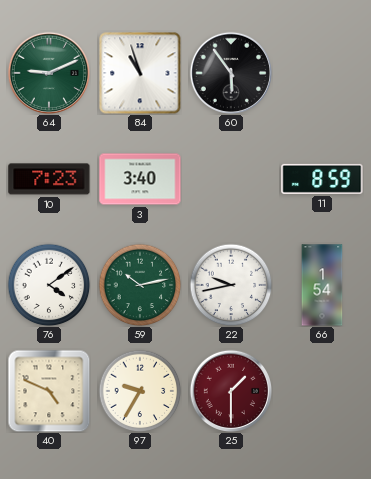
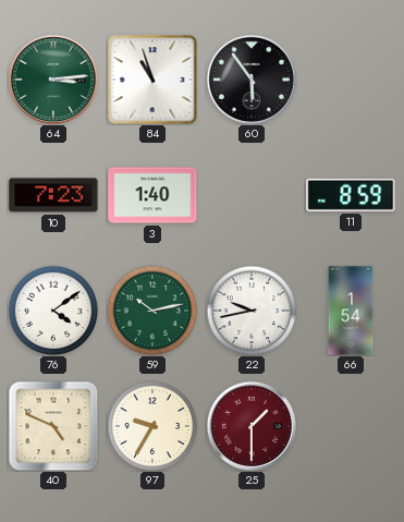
64: 9:11 -> 3:14
3: 3:40 -> 1:40
